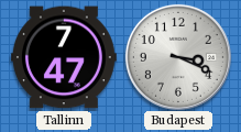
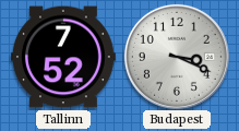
Tallinn: 7:47 -> 7:52
